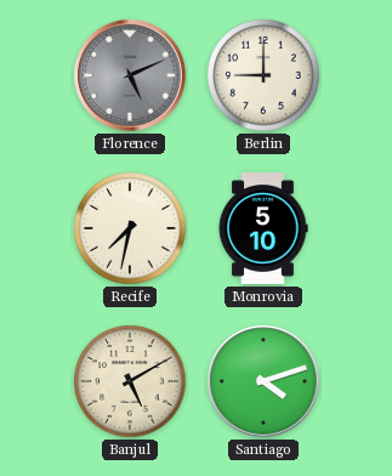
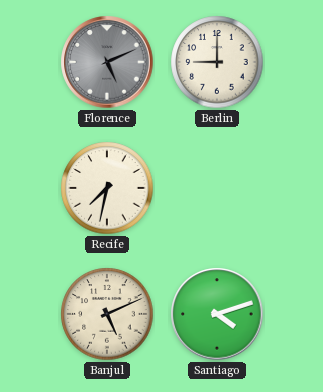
Monrovia: 5:10 -> none
Banjul: 5:10 -> 5:11
